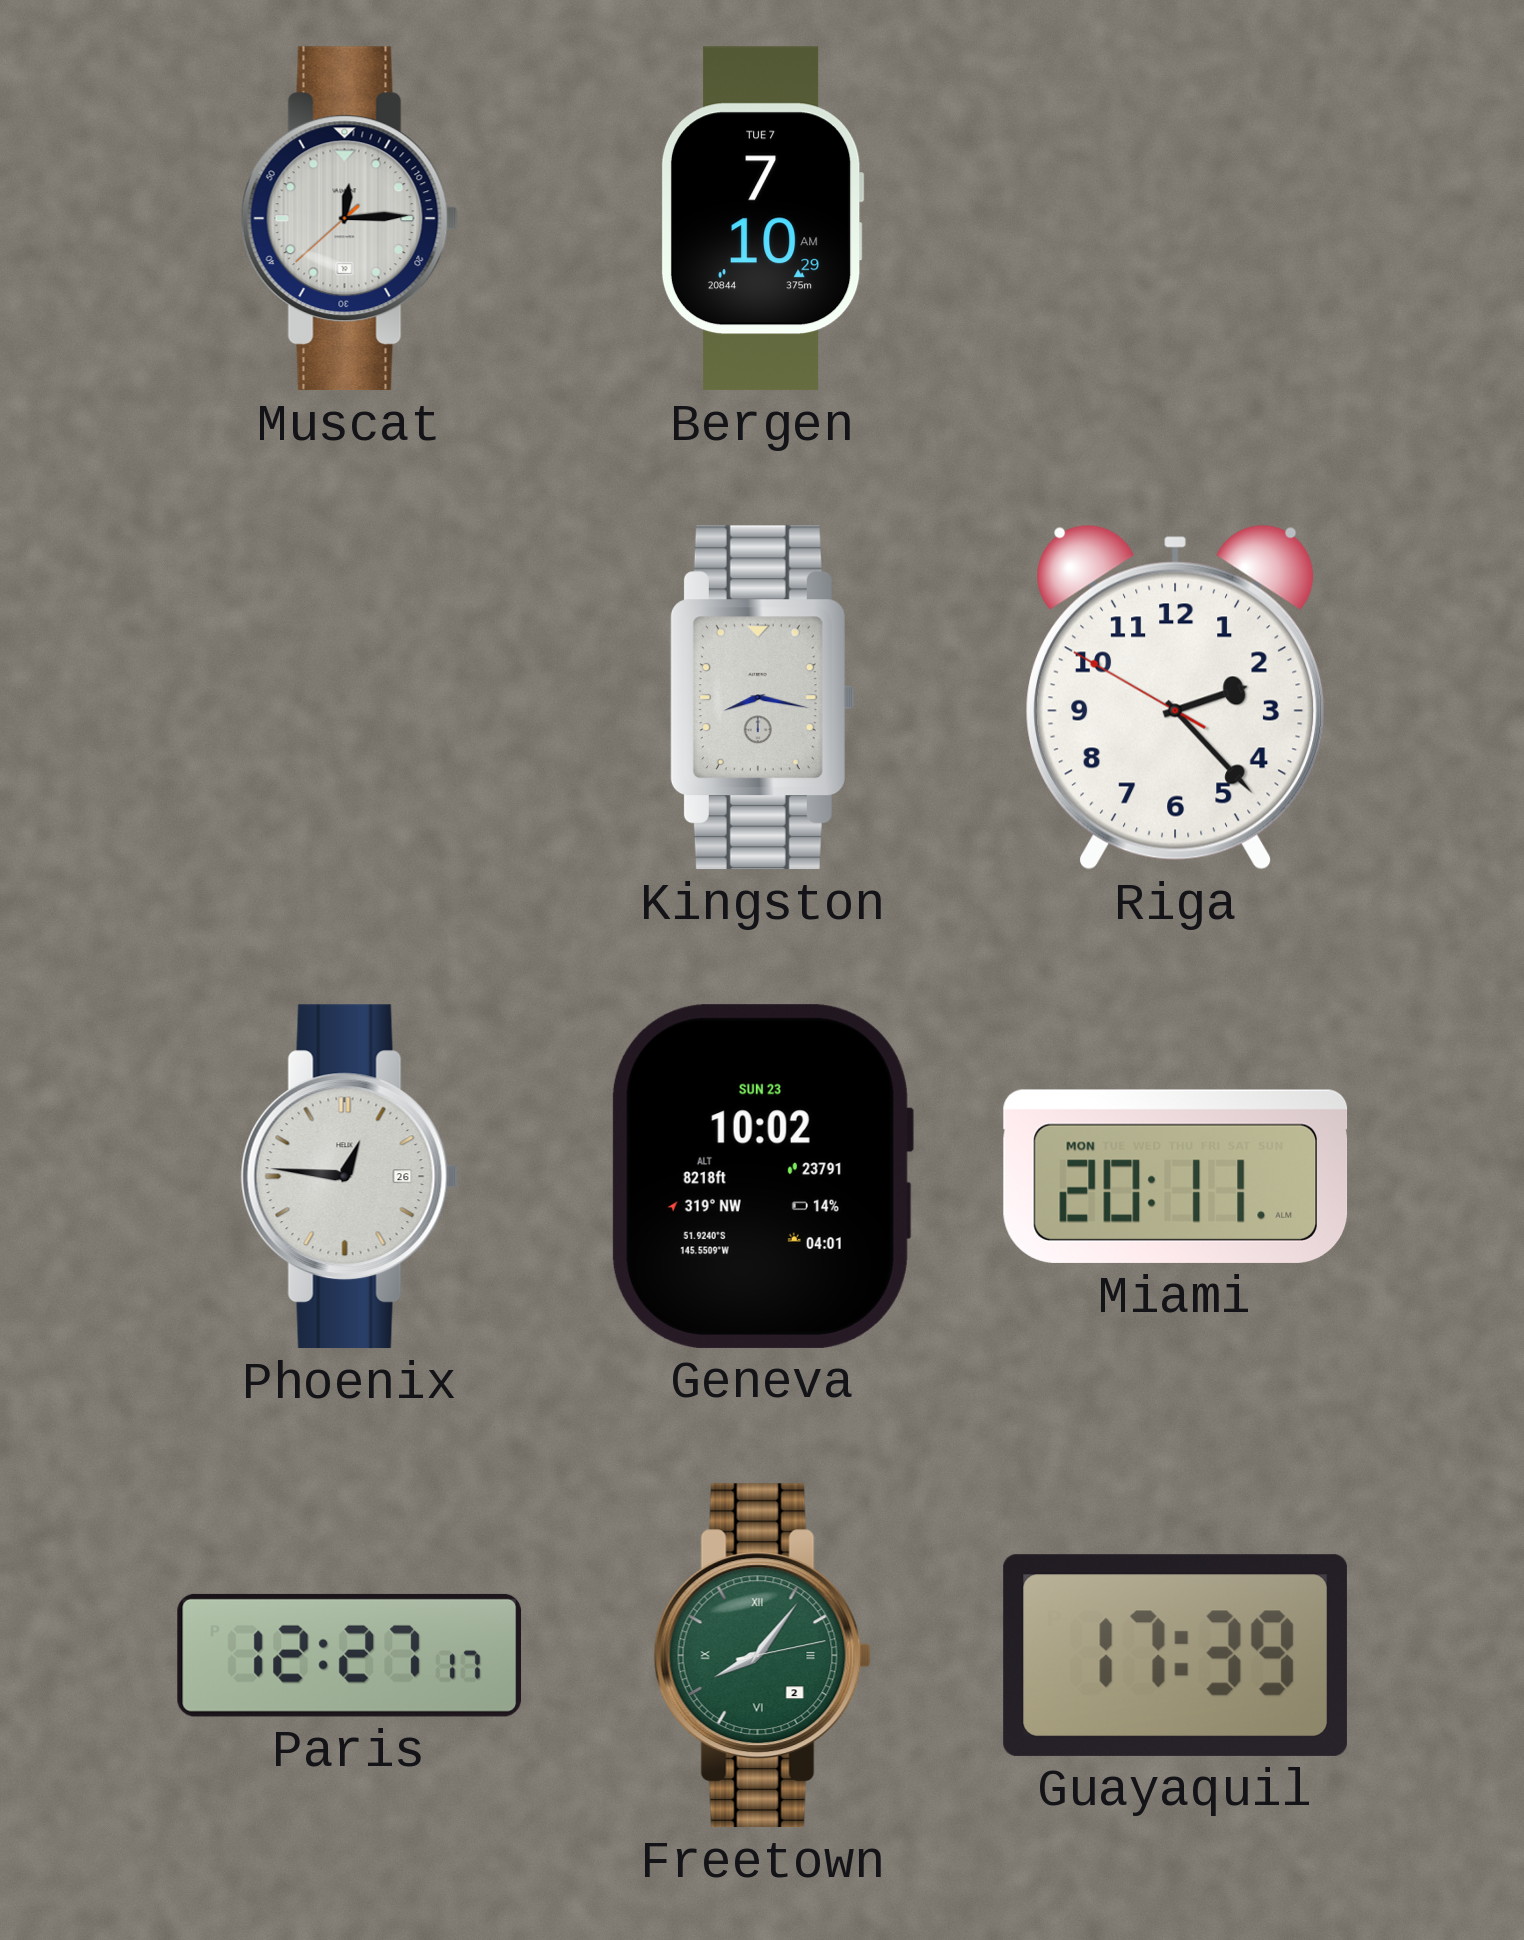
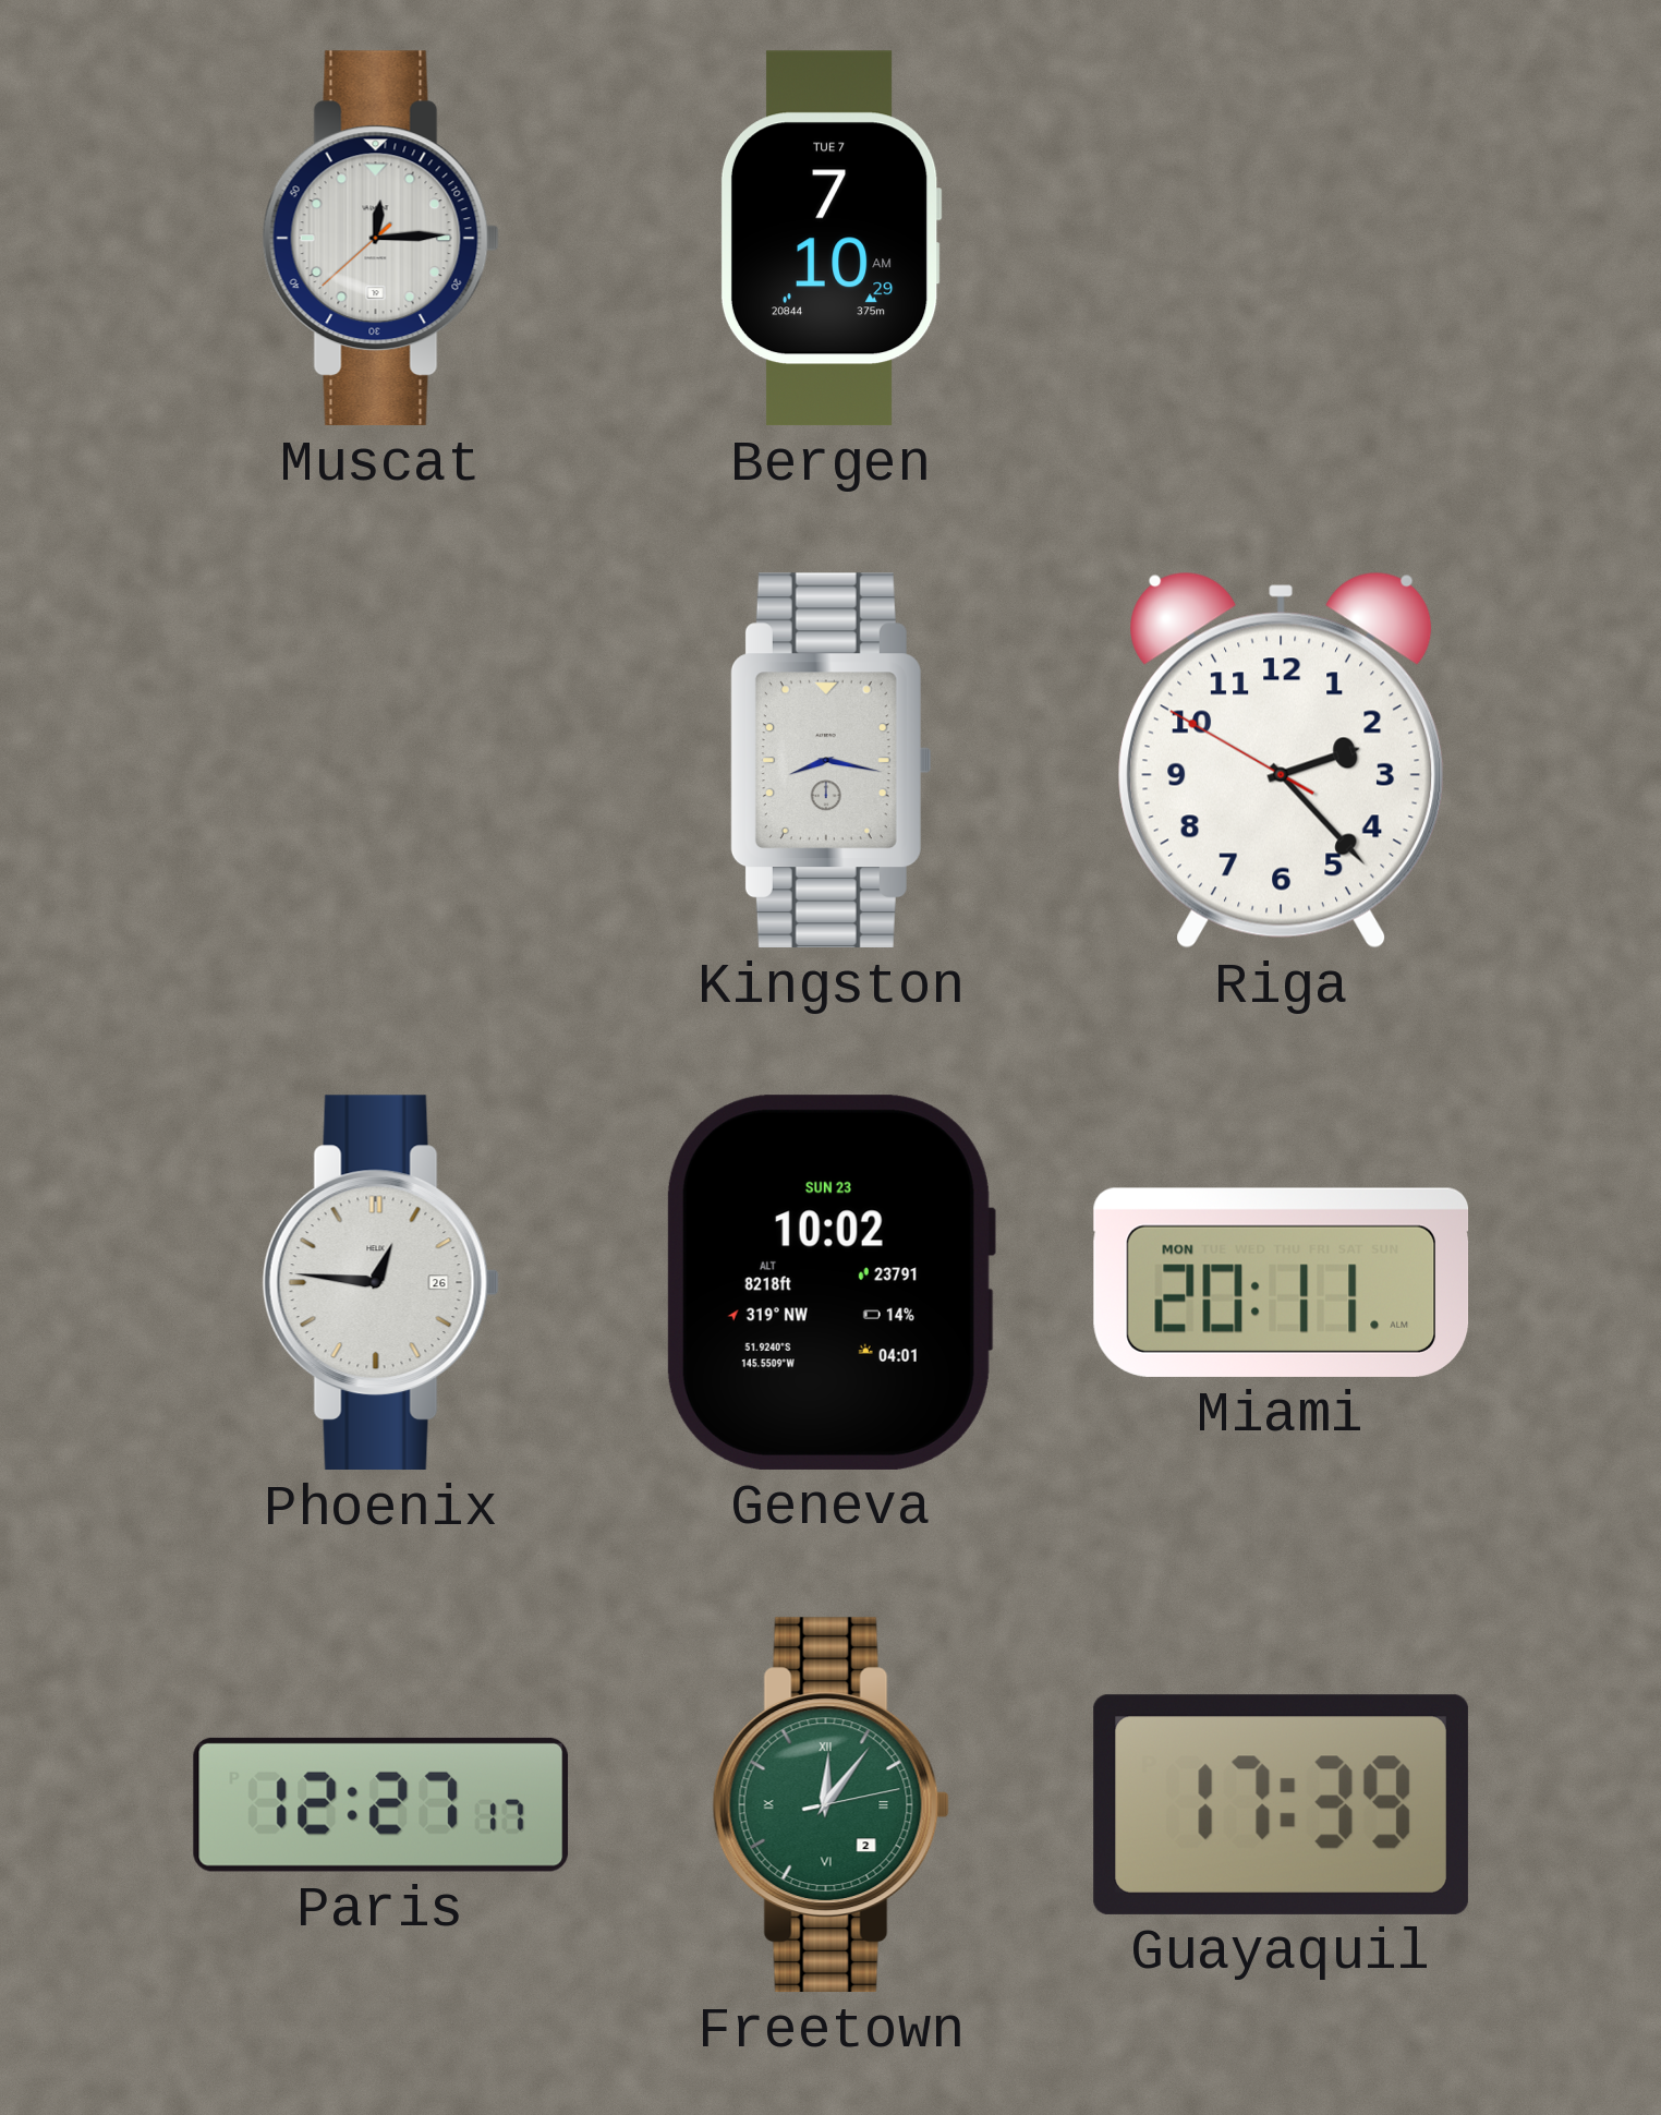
Freetown: 8:06 -> 12:06
